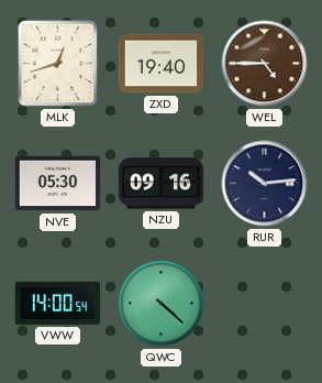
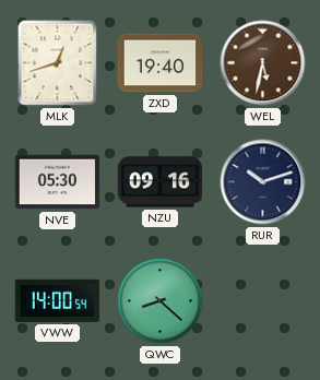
WEL: 4:45 -> 5:32
RUR: 10:14 -> 10:12
QWC: 4:22 -> 8:22
